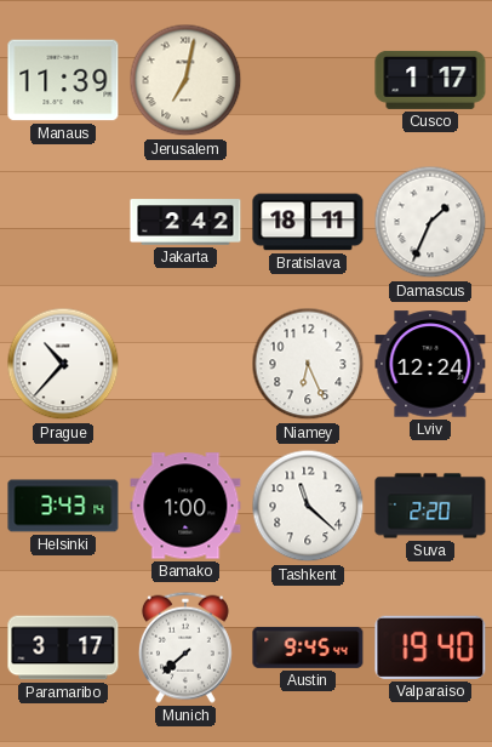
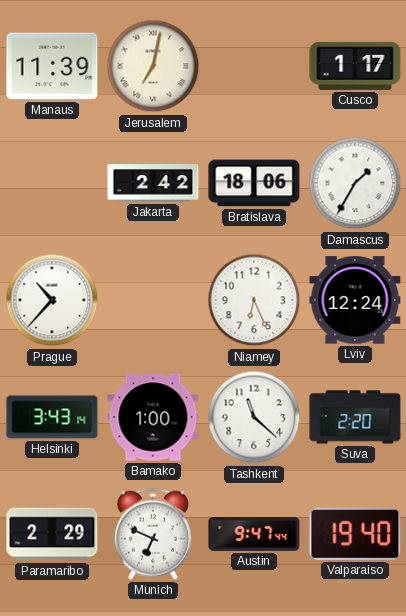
Bratislava: 18:11 -> 18:06
Damascus: 1:34 -> 1:35
Paramaribo: 3:17 -> 2:29
Munich: 7:38 -> 6:49
Austin: 9:45 -> 9:47
